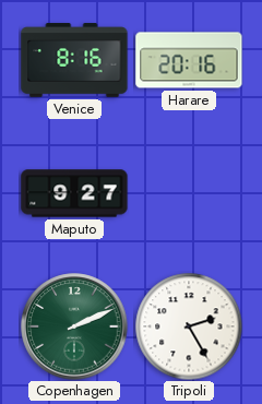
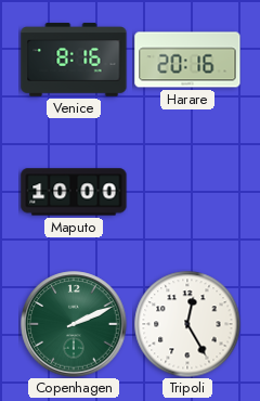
Maputo: 9:27 -> 10:00
Tripoli: 2:25 -> 12:25
